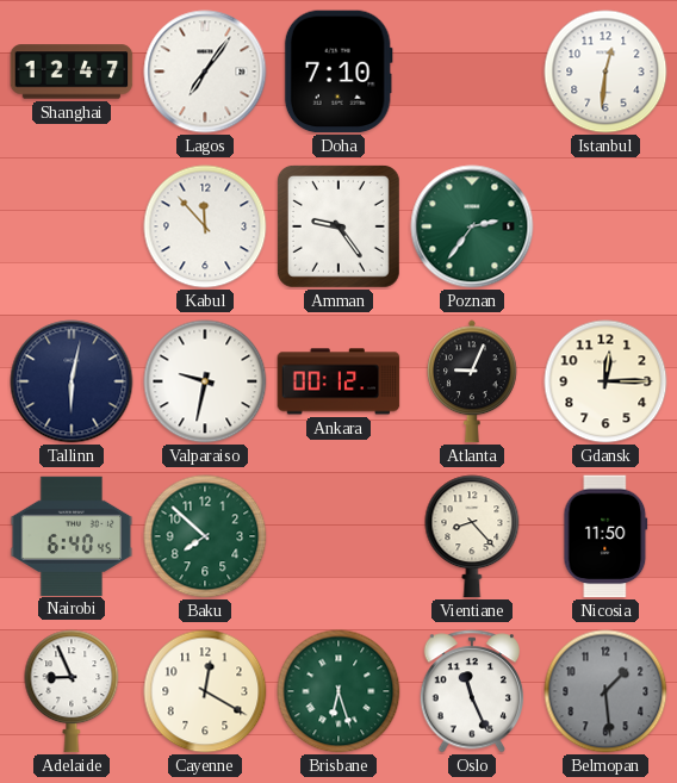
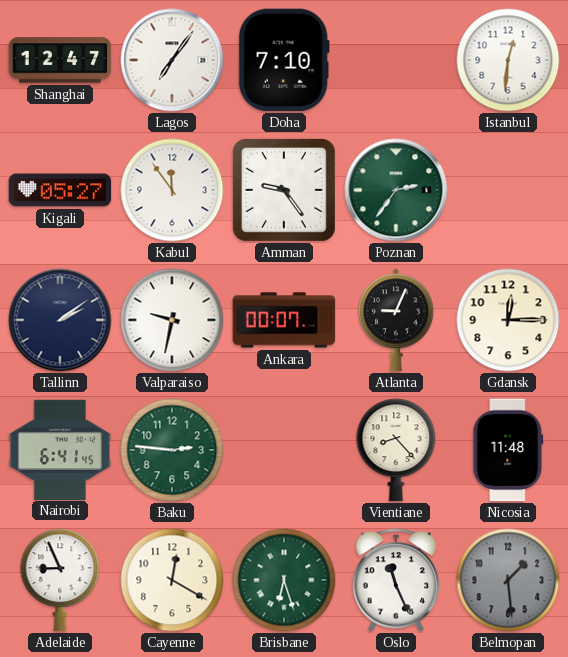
Kigali: none -> 05:27
Kabul: 11:53 -> 11:54
Tallinn: 6:02 -> 2:09
Ankara: 00:12 -> 00:07
Nairobi: 6:40 -> 6:41
Baku: 7:52 -> 2:46
Nicosia: 11:50 -> 11:48
